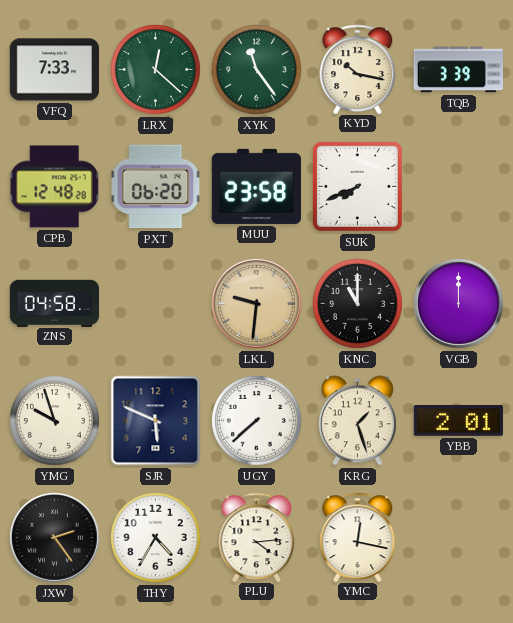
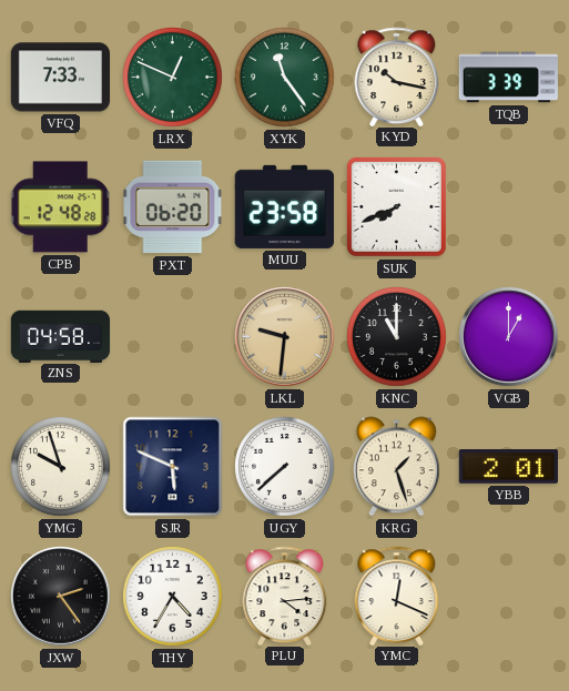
LRX: 12:22 -> 12:49
VGB: 12:00 -> 1:00
YMC: 12:17 -> 12:19
